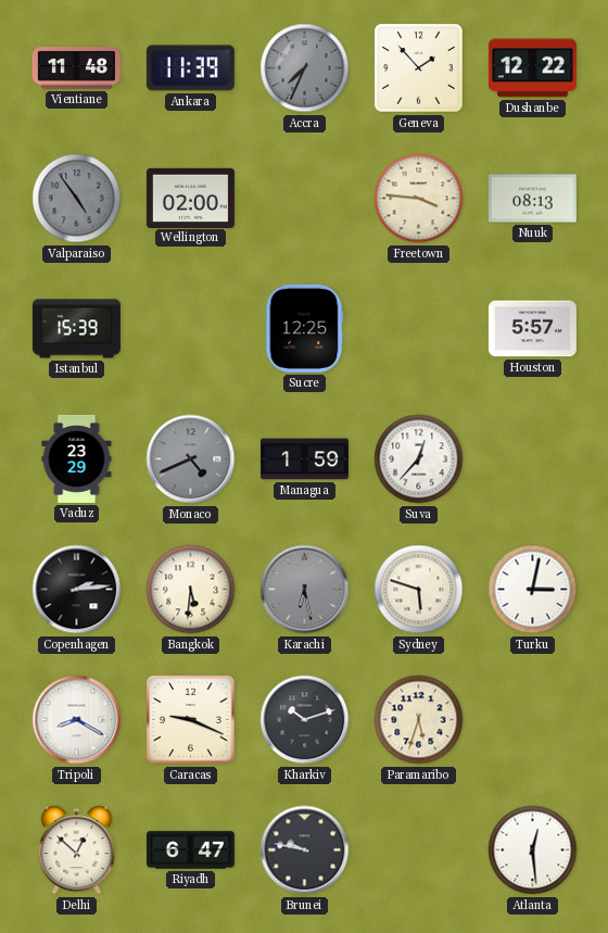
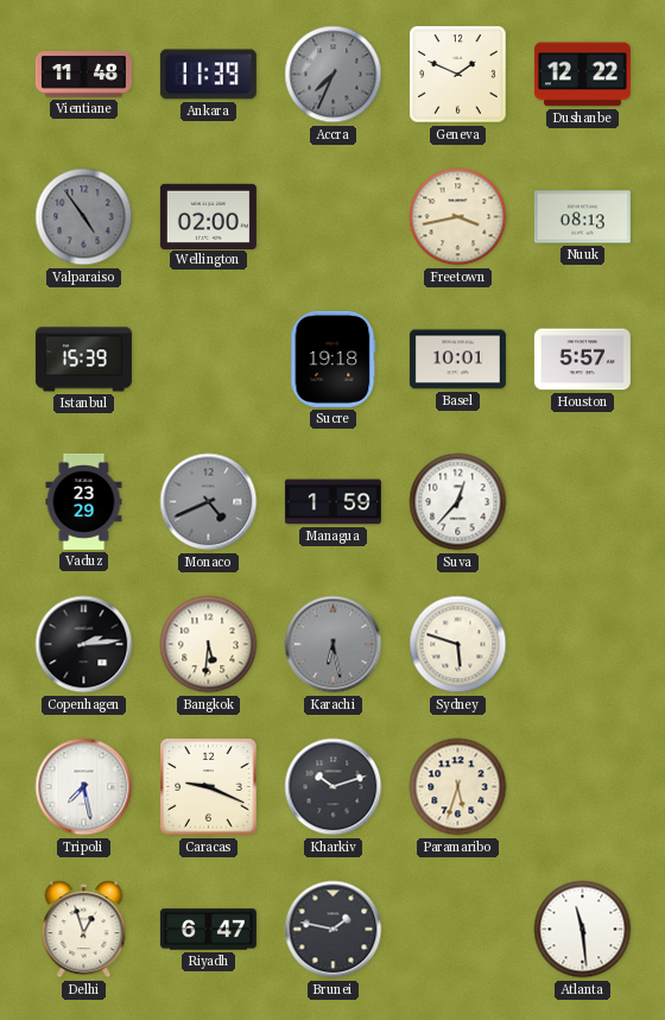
Geneva: 1:53 -> 1:49
Freetown: 3:46 -> 3:43
Sucre: 12:25 -> 19:18
Basel: none -> 10:01
Turku: 3:02 -> none
Tripoli: 8:20 -> 7:28
Delhi: 12:52 -> 12:57
Brunei: 9:47 -> 1:47
Atlanta: 12:29 -> 11:29
